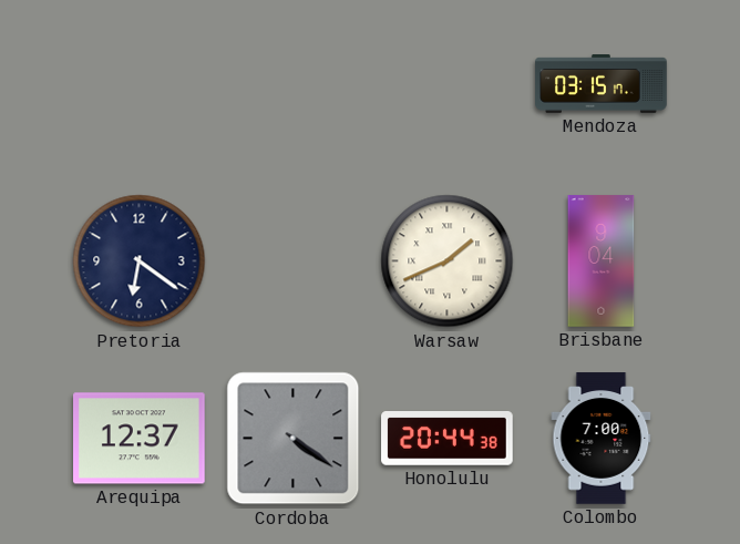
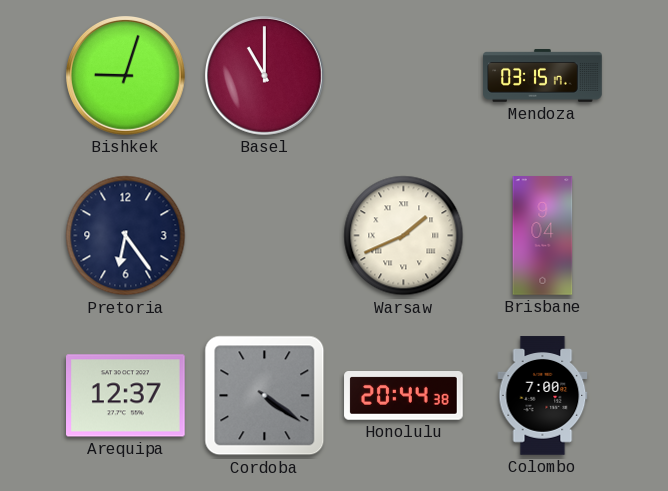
Bishkek: none -> 9:03
Basel: none -> 11:00
Pretoria: 6:21 -> 6:24
